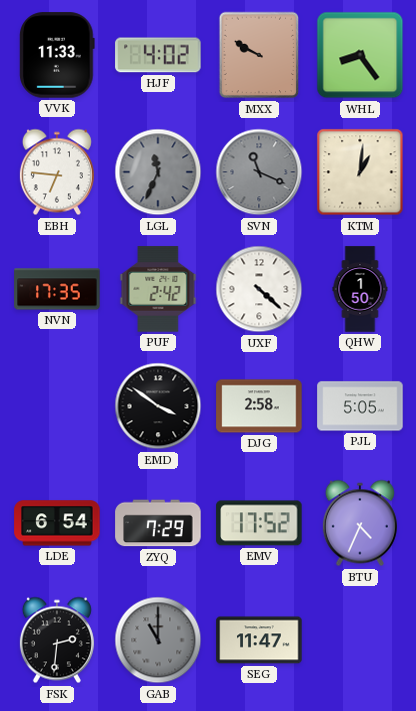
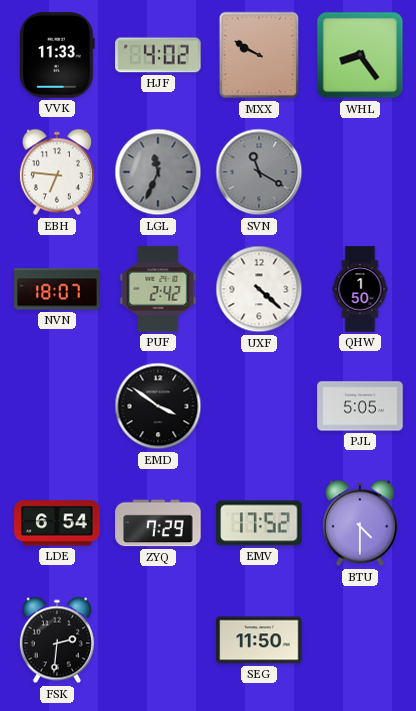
SVN: 11:19 -> 11:20
KTM: 1:01 -> none
NVN: 17:35 -> 18:07
DJG: 2:58 -> none
BTU: 4:34 -> 4:30
GAB: 11:00 -> none
SEG: 11:47 -> 11:50
